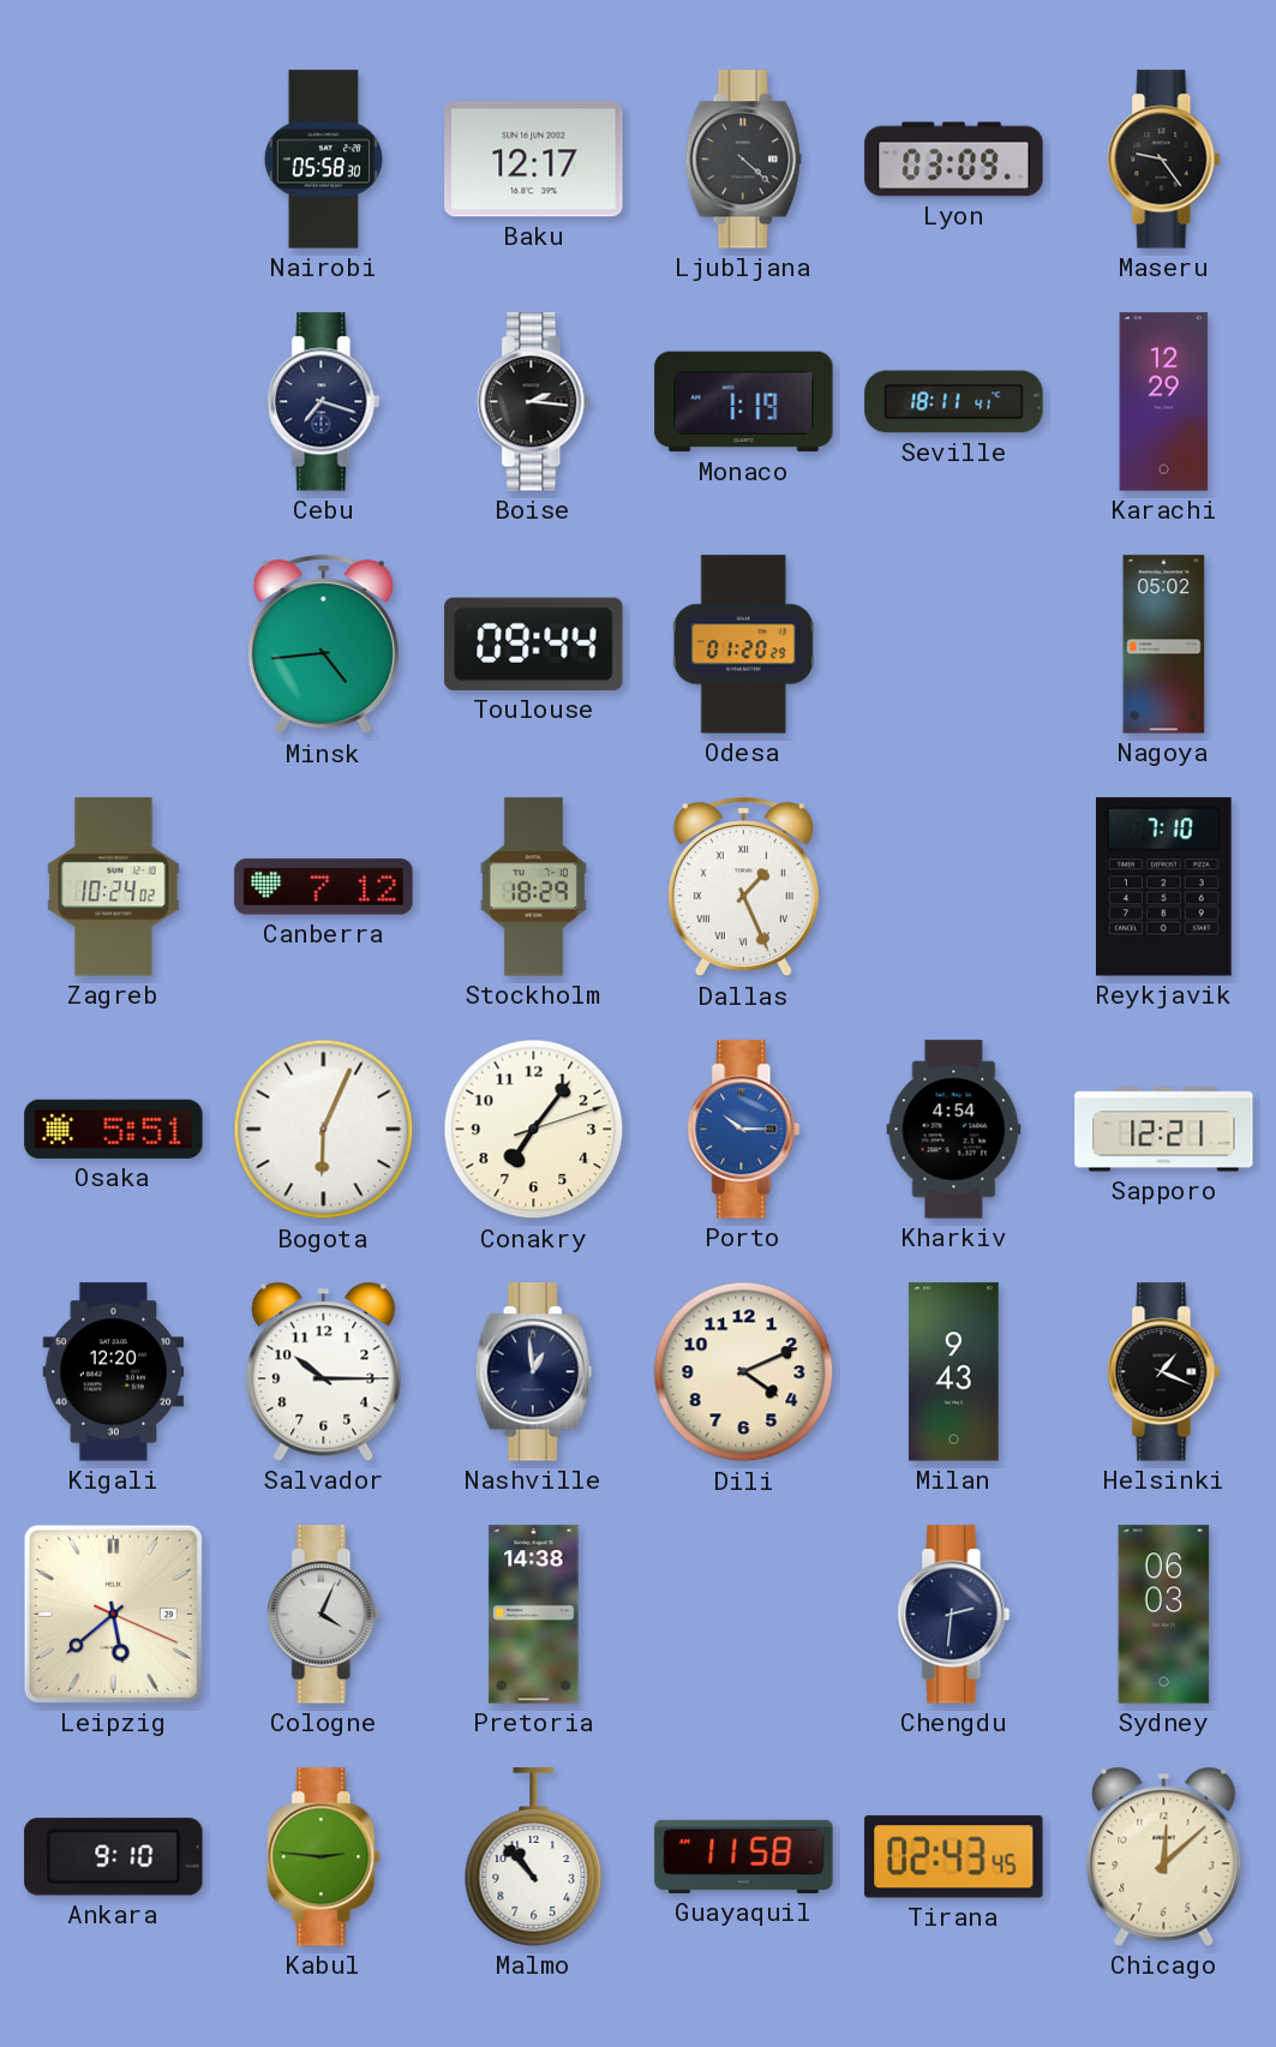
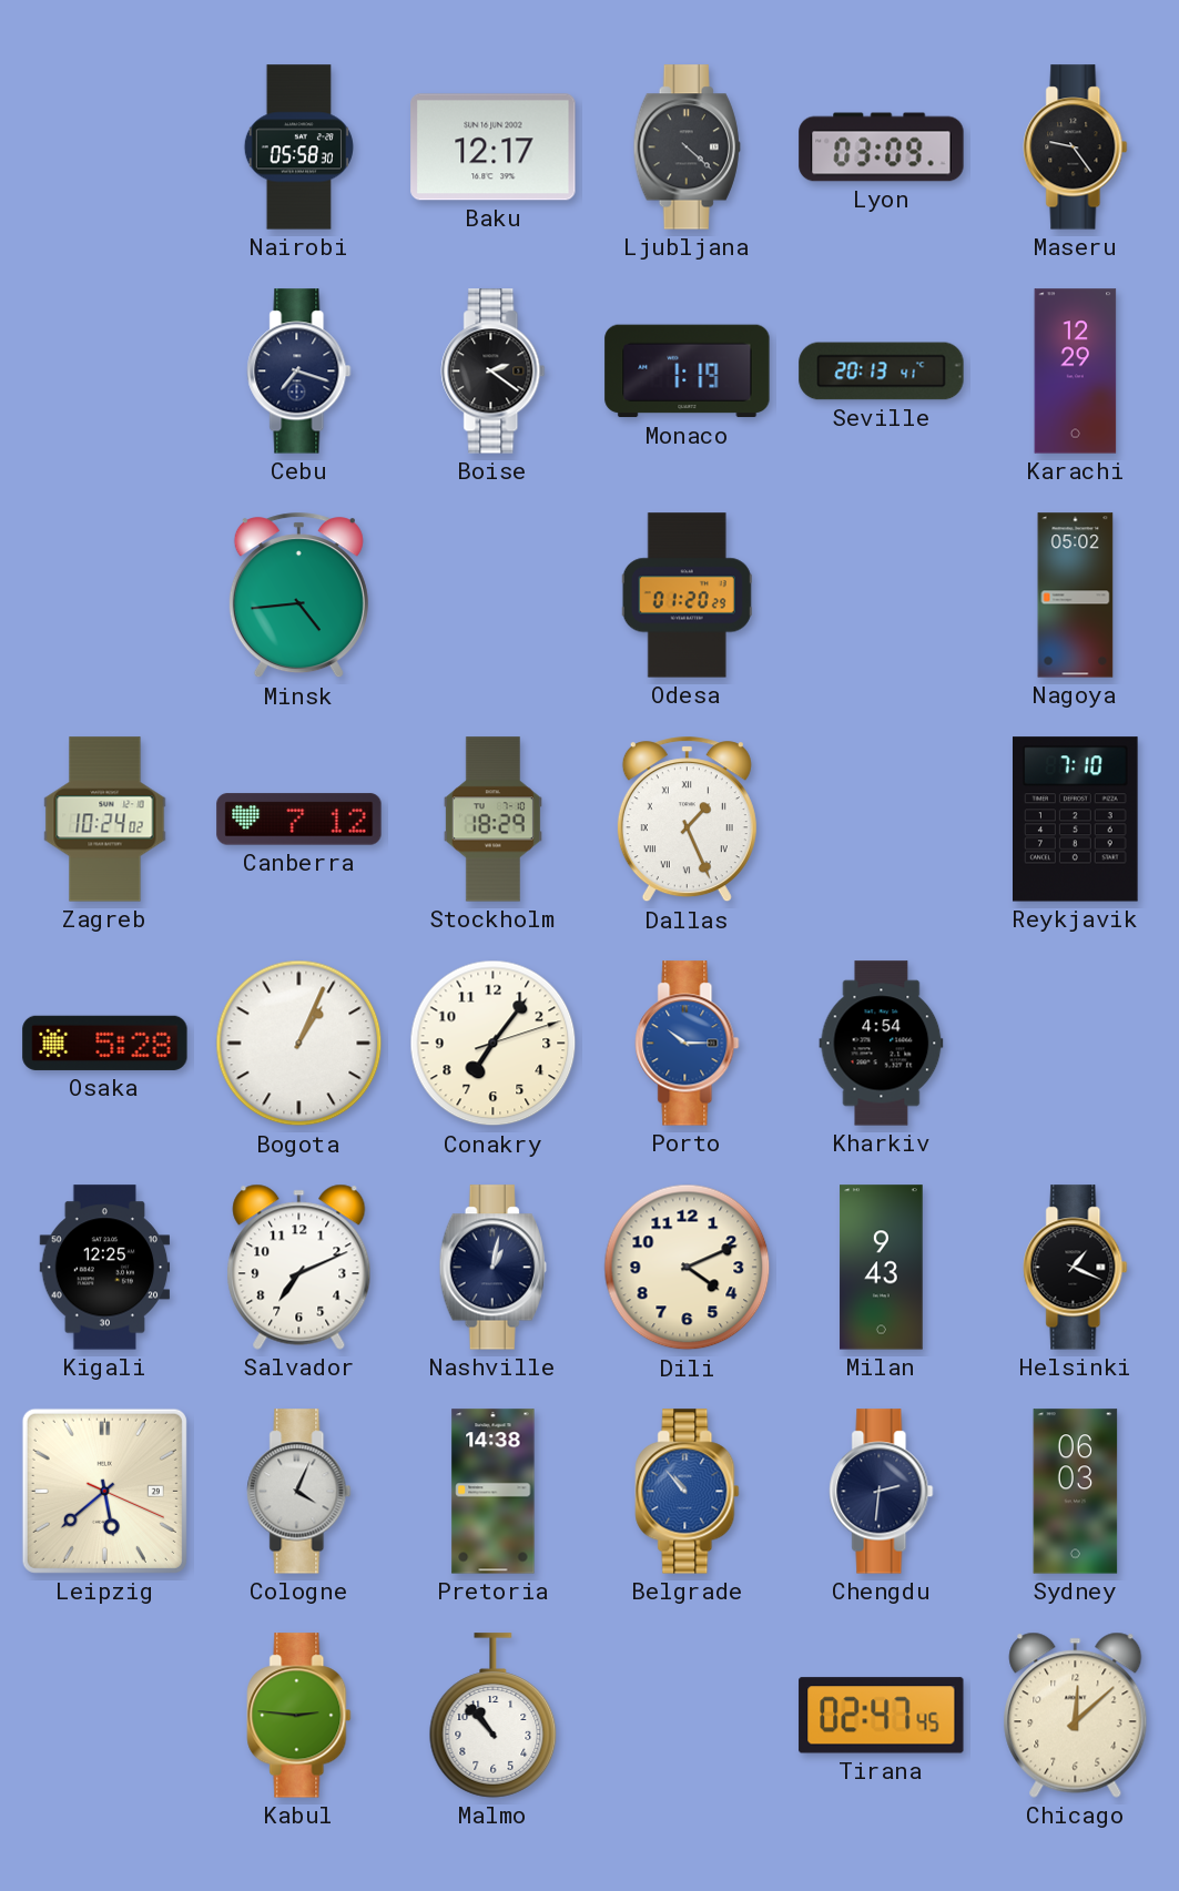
Boise: 2:16 -> 2:21
Seville: 18:11 -> 20:13
Toulouse: 09:44 -> none
Osaka: 5:51 -> 5:28
Bogota: 6:04 -> 1:04
Sapporo: 12:21 -> none
Kigali: 12:20 -> 12:25
Salvador: 10:15 -> 7:11
Nashville: 12:59 -> 1:02
Belgrade: none -> 10:53
Ankara: 9:10 -> none
Guayaquil: 11:58 -> none
Tirana: 02:43 -> 02:47
